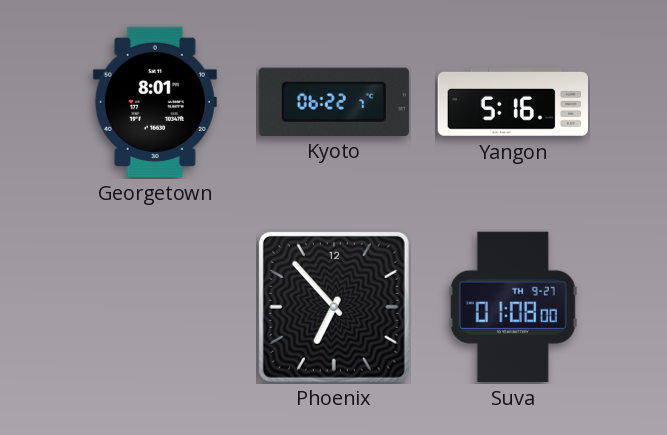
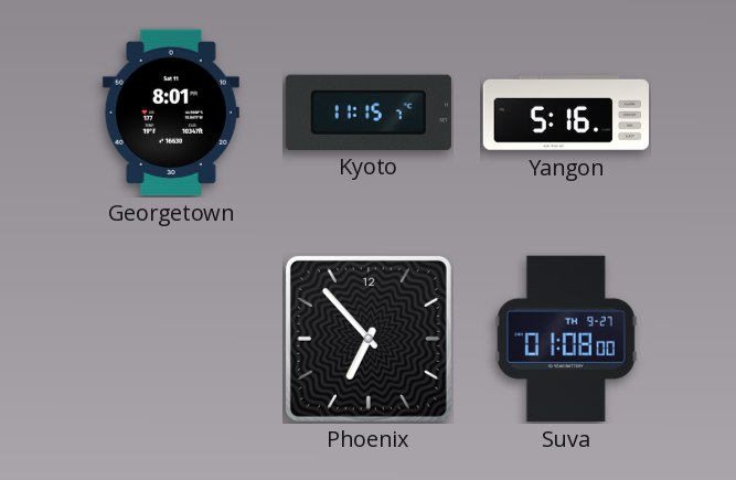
Kyoto: 06:22 -> 11:15
